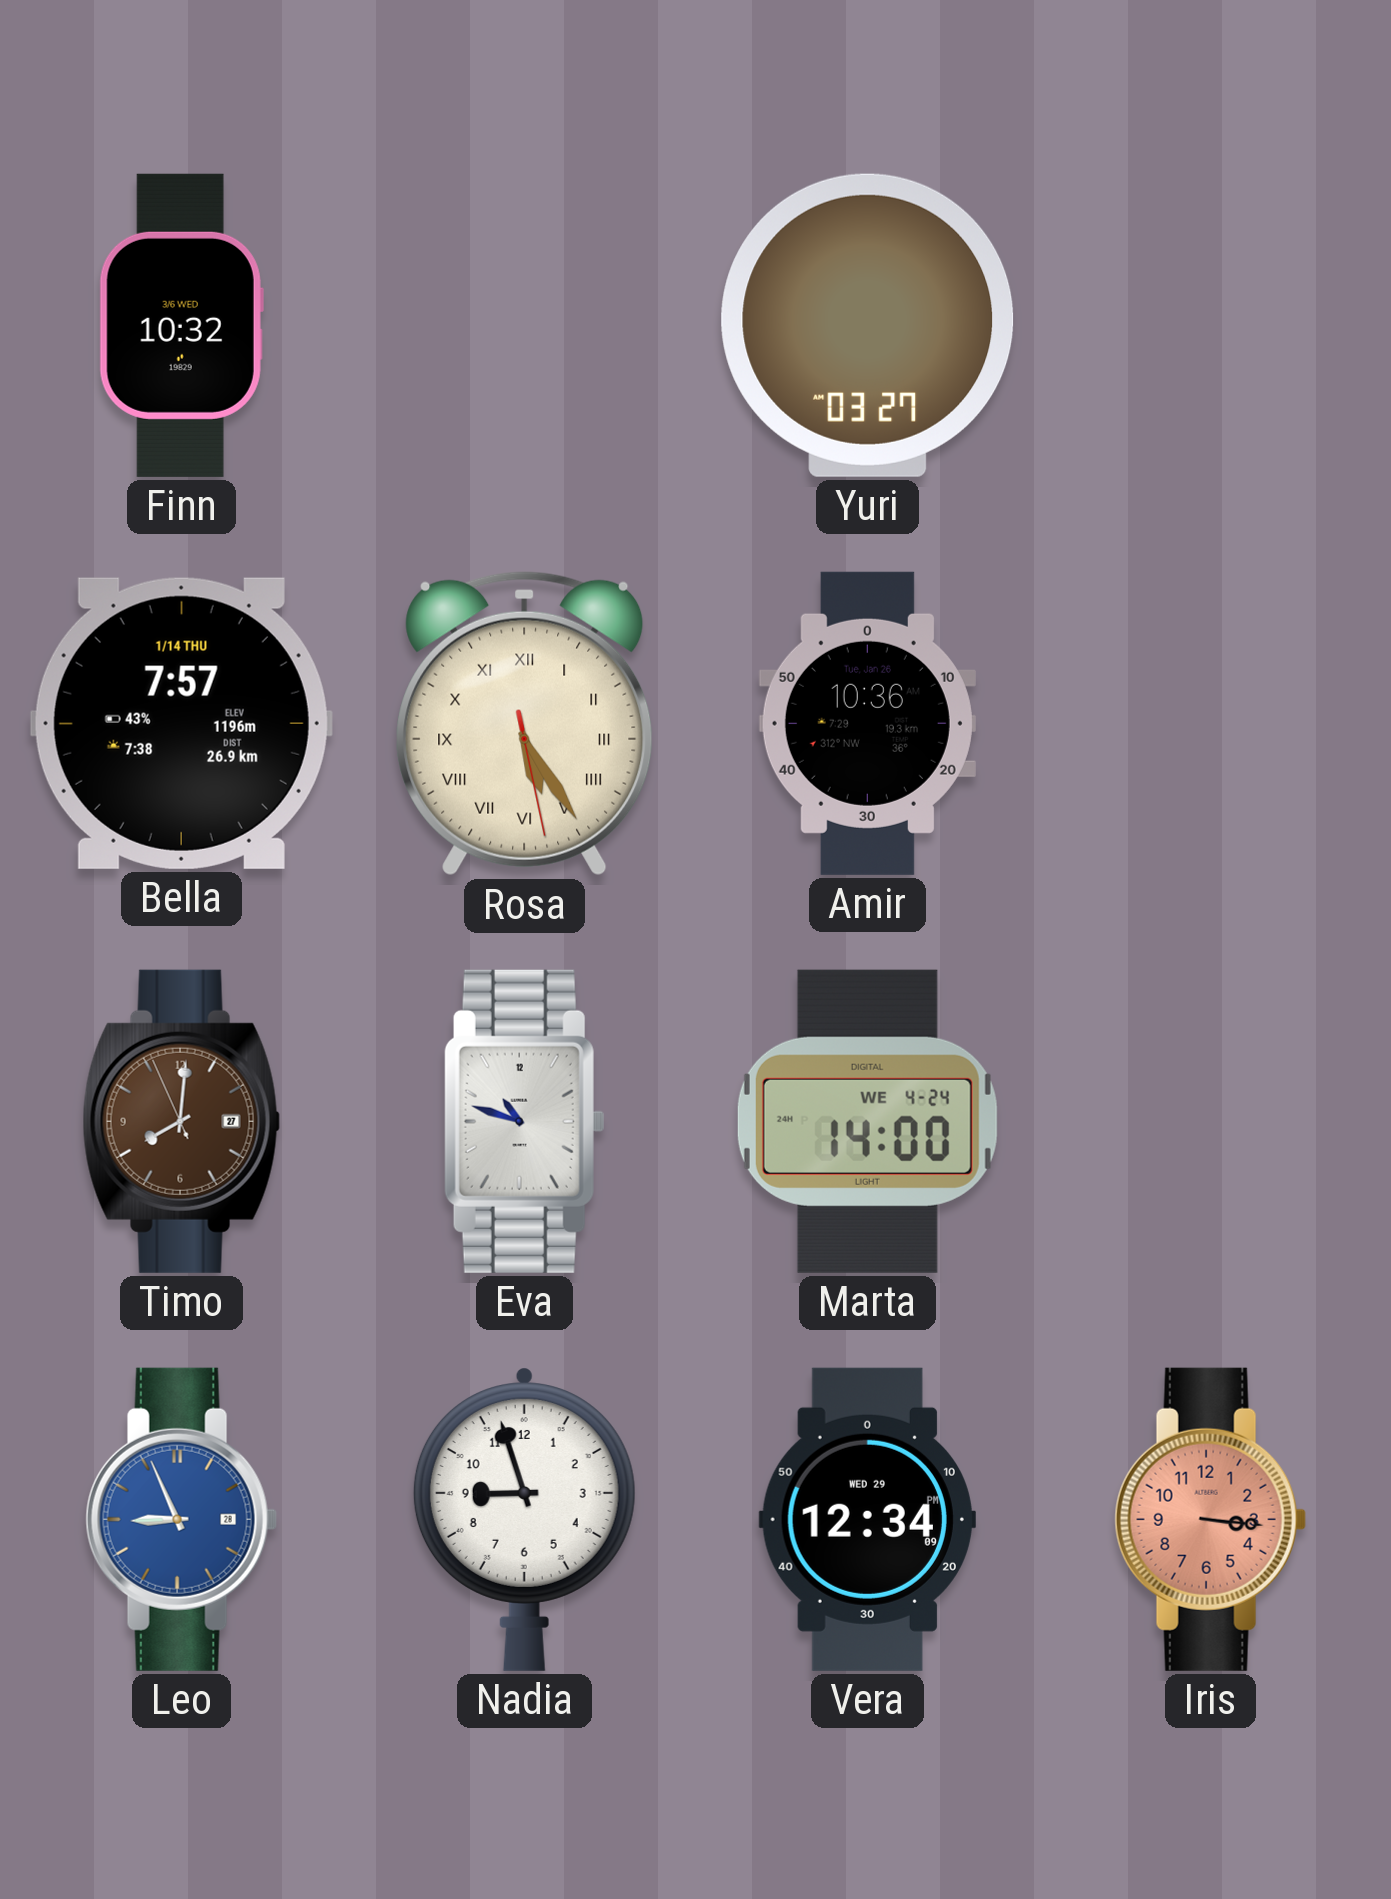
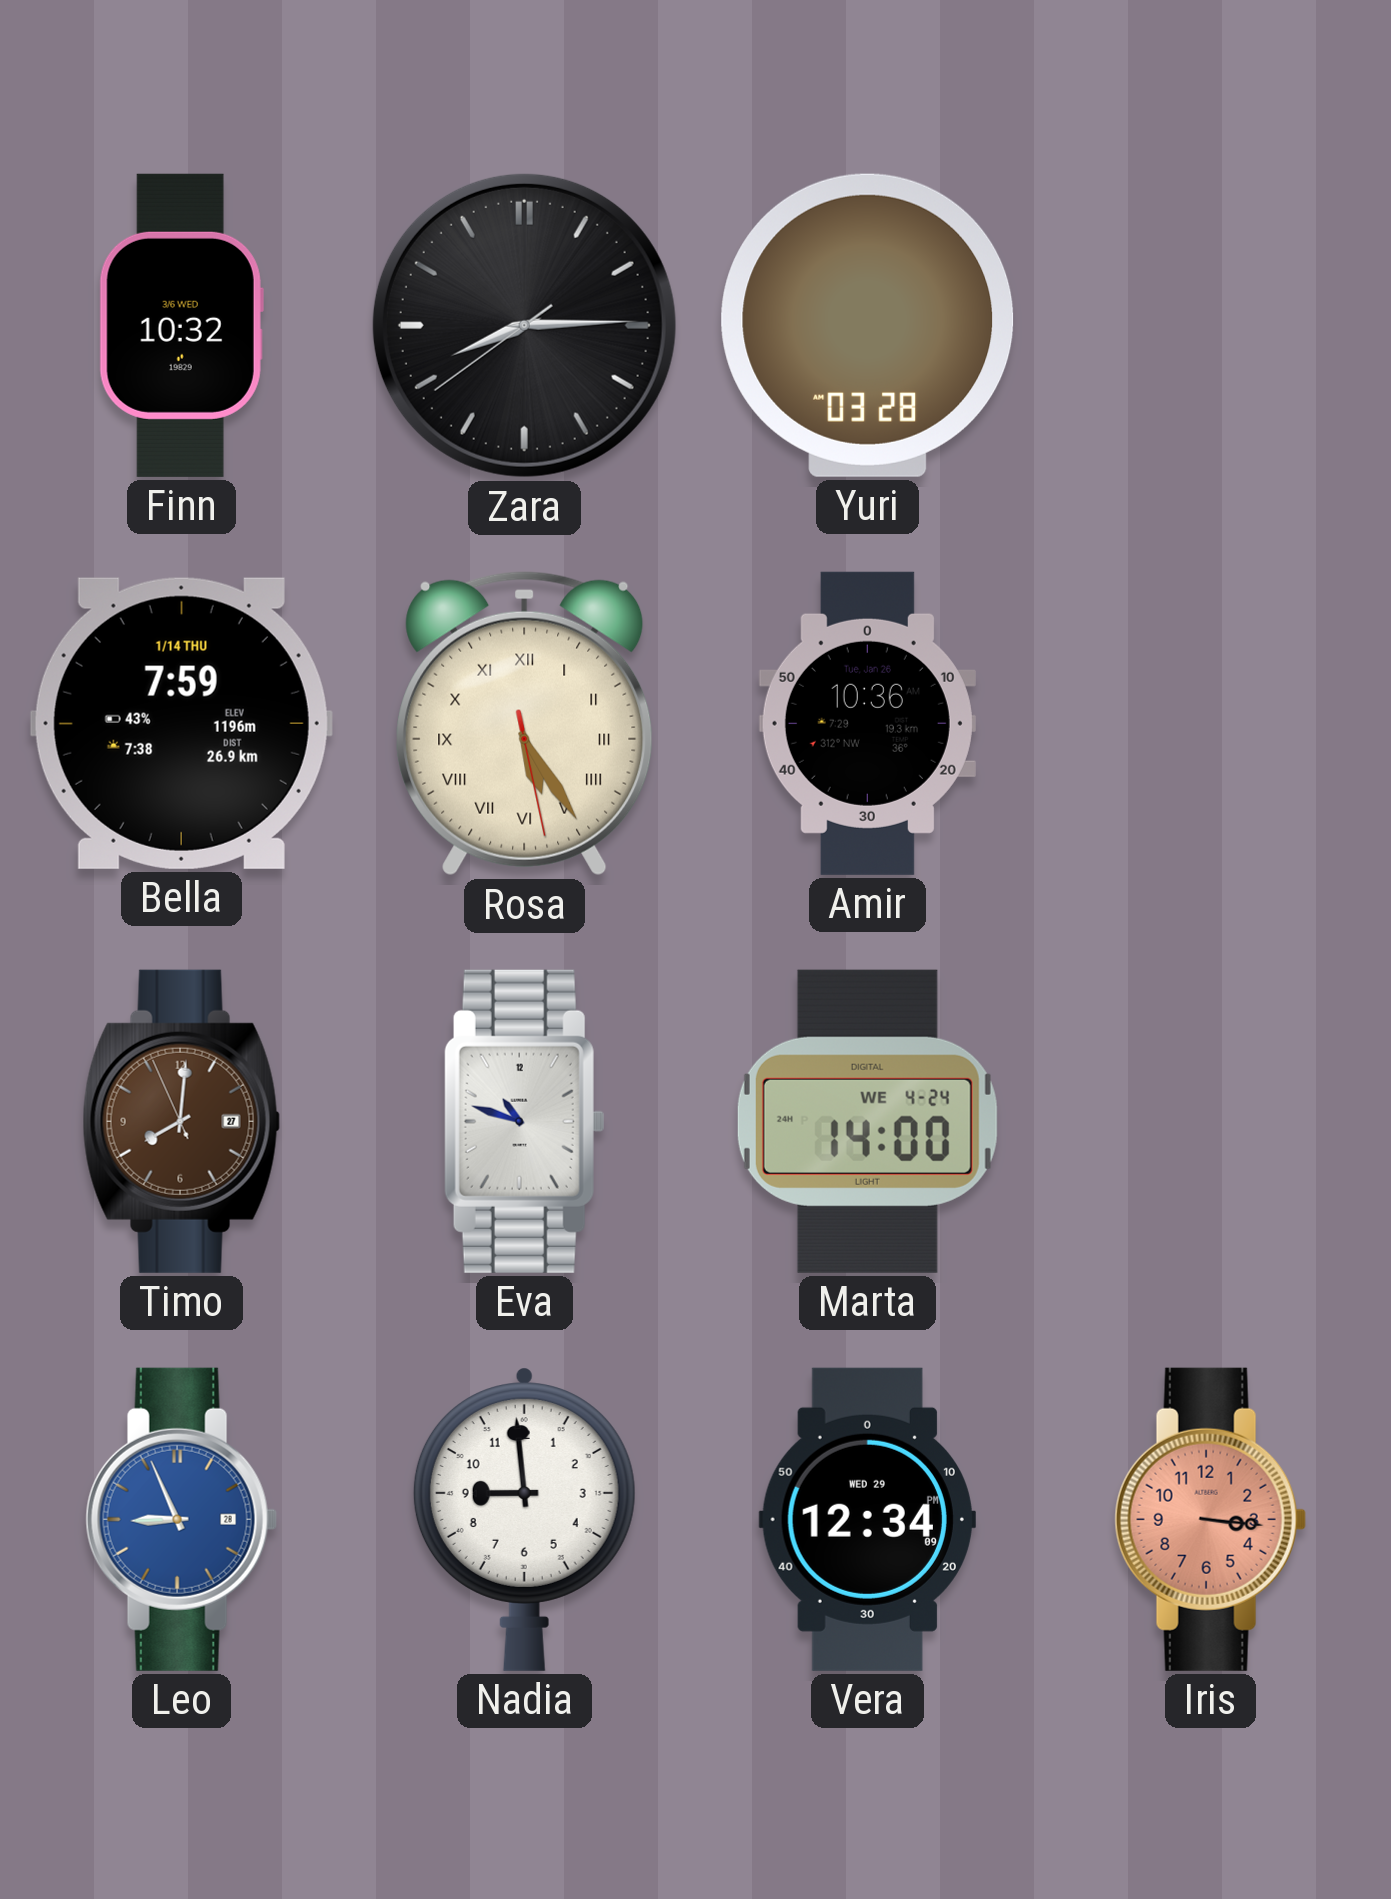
Zara: none -> 8:14
Yuri: 03:27 -> 03:28
Bella: 7:57 -> 7:59
Nadia: 8:57 -> 8:59
